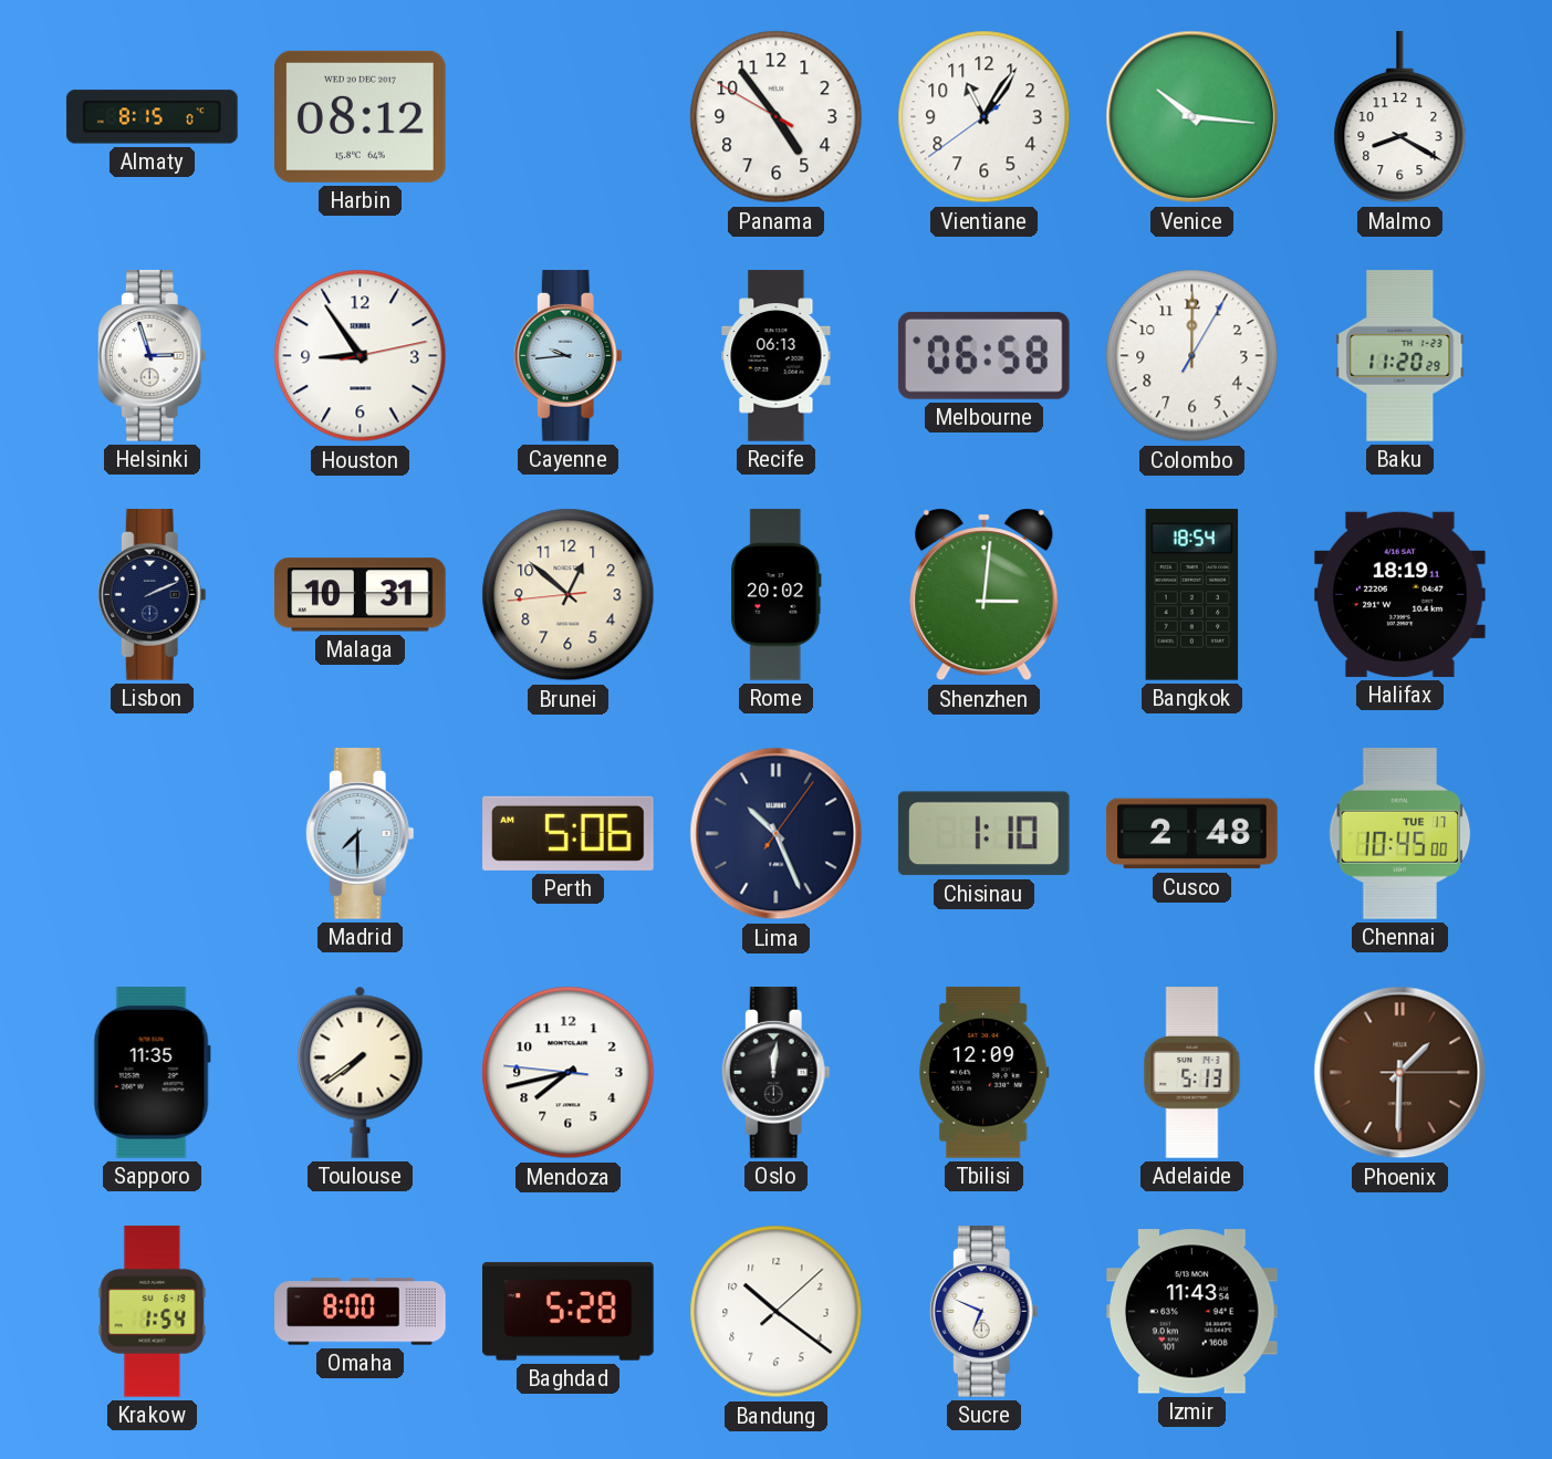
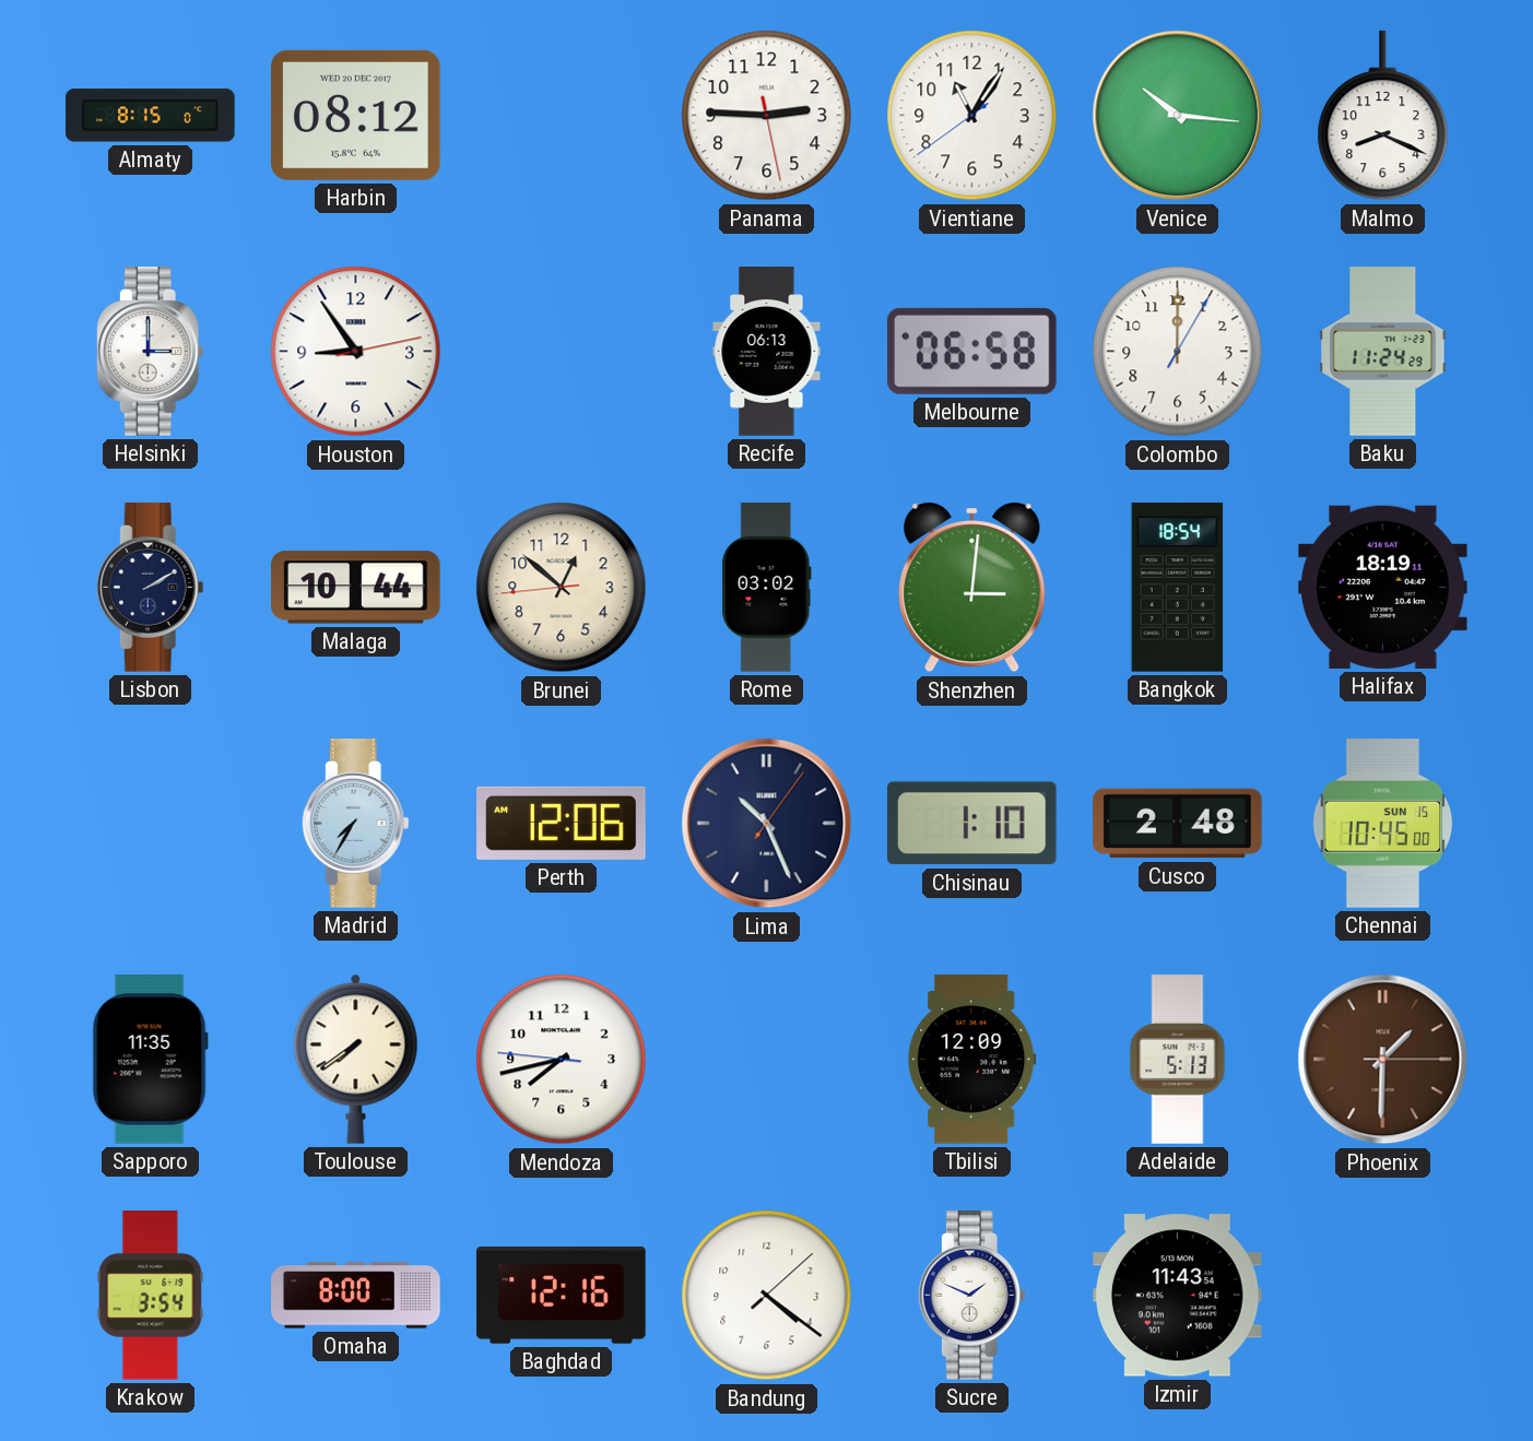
Panama: 4:53 -> 2:45
Malmo: 8:20 -> 8:19
Helsinki: 2:57 -> 3:00
Cayenne: 9:44 -> none
Baku: 11:20 -> 11:24
Lisbon: 2:11 -> 2:10
Malaga: 10:31 -> 10:44
Rome: 20:02 -> 03:02
Madrid: 7:30 -> 7:35
Perth: 5:06 -> 12:06
Chennai date: TUE 17 -> SUN 15
Oslo: 12:01 -> none
Krakow: 1:54 -> 3:54
Baghdad: 5:28 -> 12:16
Bandung: 10:21 -> 4:21
Sucre: 6:49 -> 1:49
